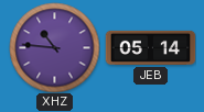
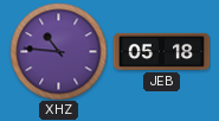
JEB: 05:14 -> 05:18
